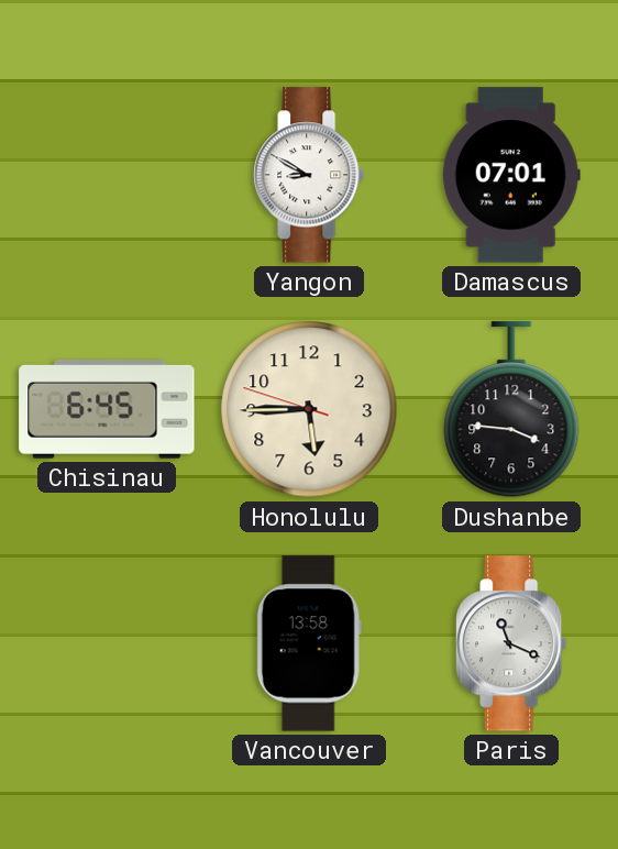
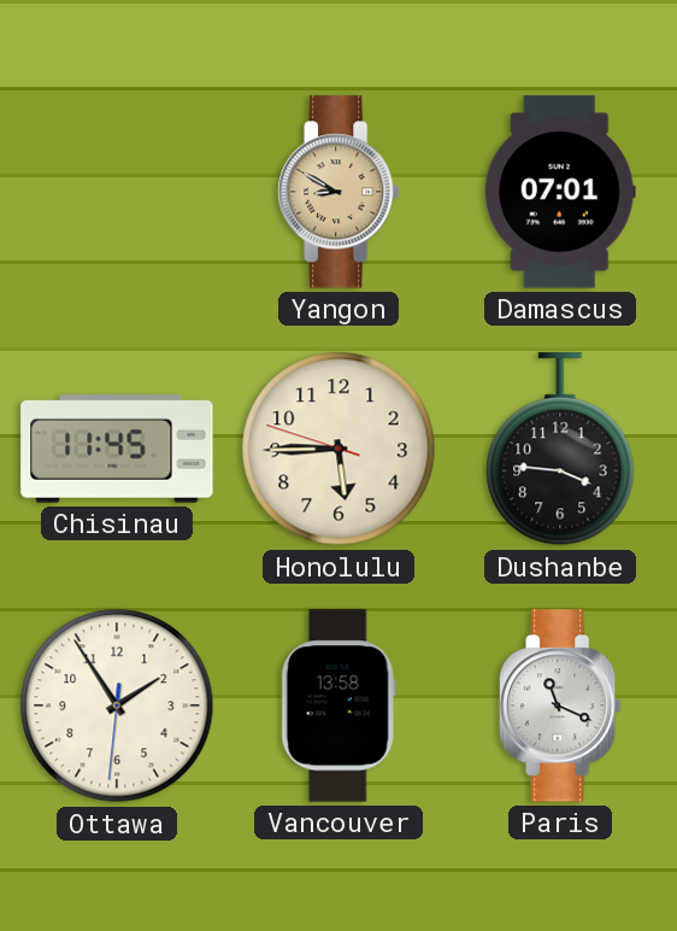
Yangon dial: white -> champagne
Chisinau: 6:45 -> 11:45
Ottawa: none -> 1:54
